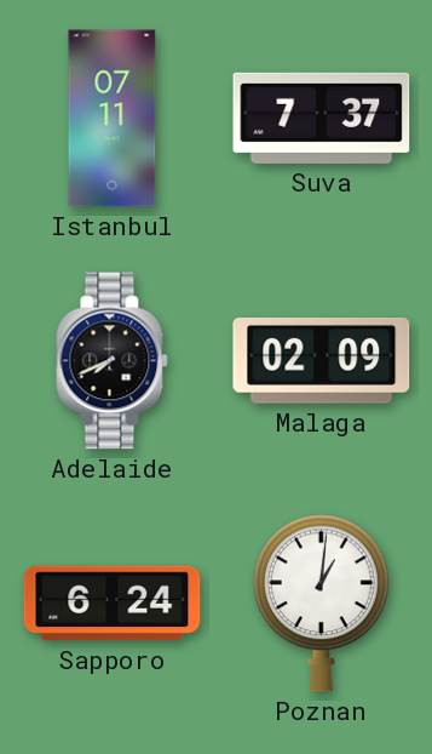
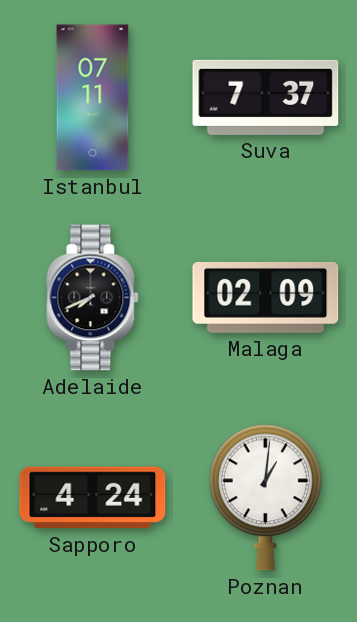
Sapporo: 6:24 -> 4:24
